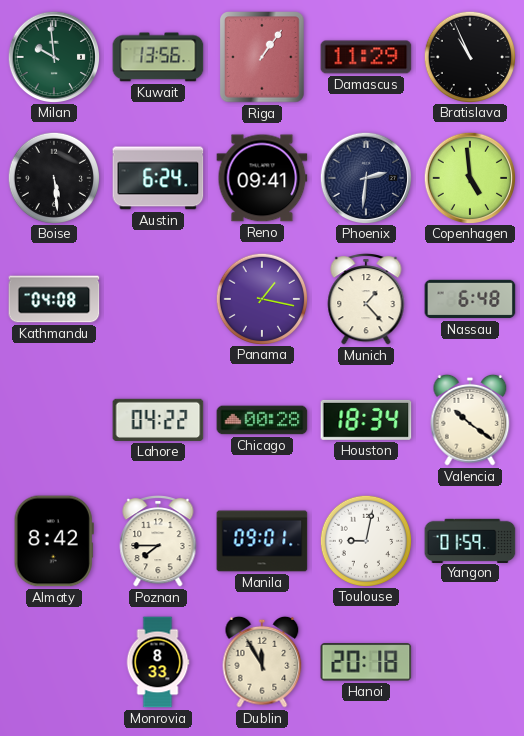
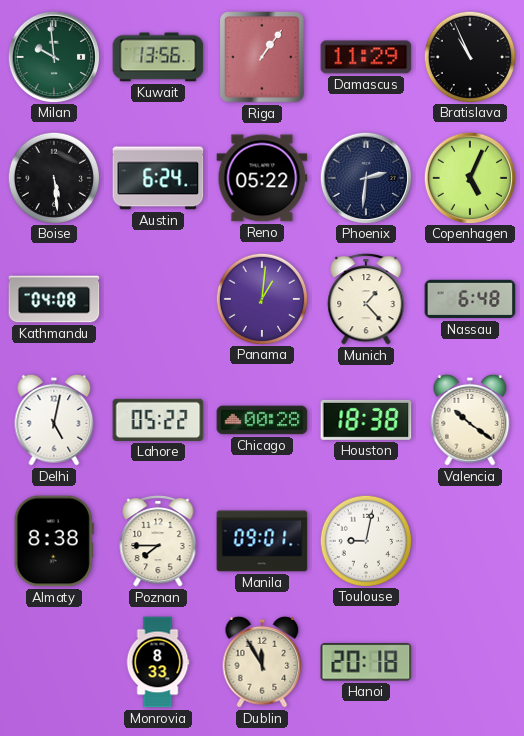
Reno: 09:41 -> 05:22
Copenhagen: 4:59 -> 5:04
Panama: 1:17 -> 1:01
Delhi: none -> 5:02
Lahore: 04:22 -> 05:22
Houston: 18:34 -> 18:38
Almaty: 8:42 -> 8:38
Yangon: 01:59 -> none
